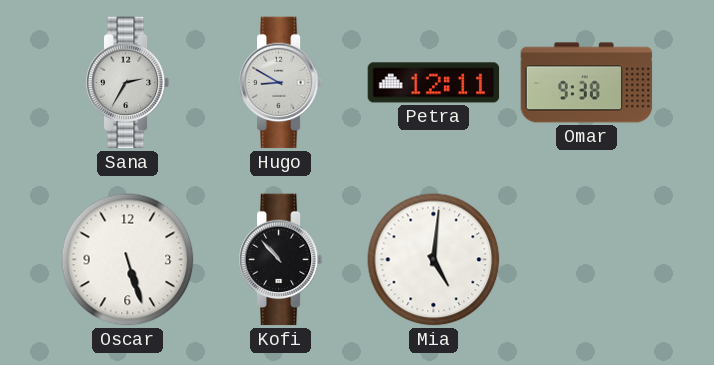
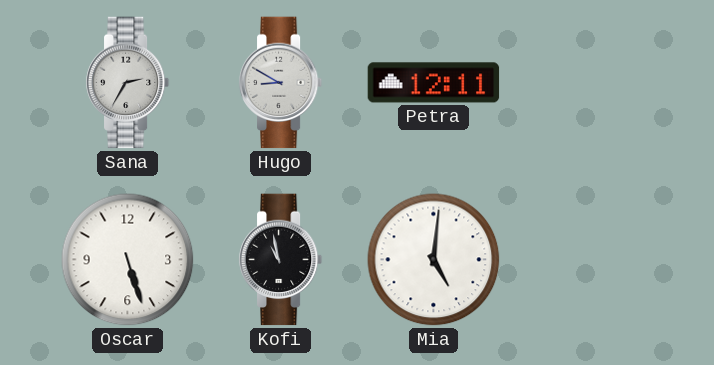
Omar: 9:38 -> none
Kofi: 10:53 -> 10:58
